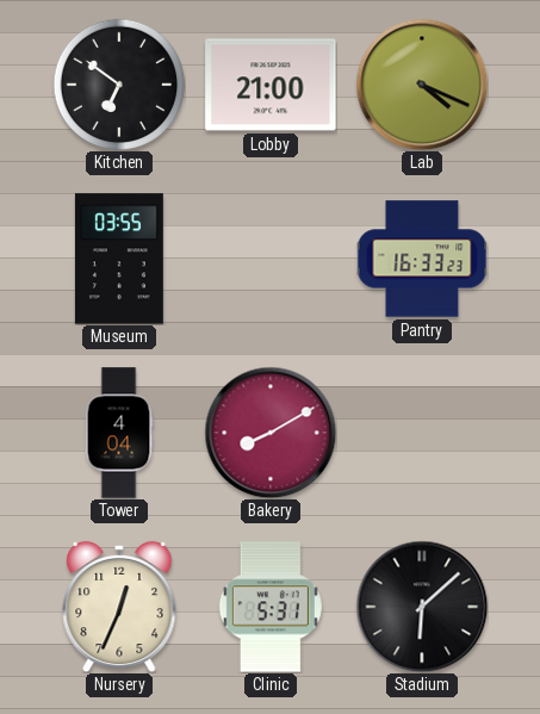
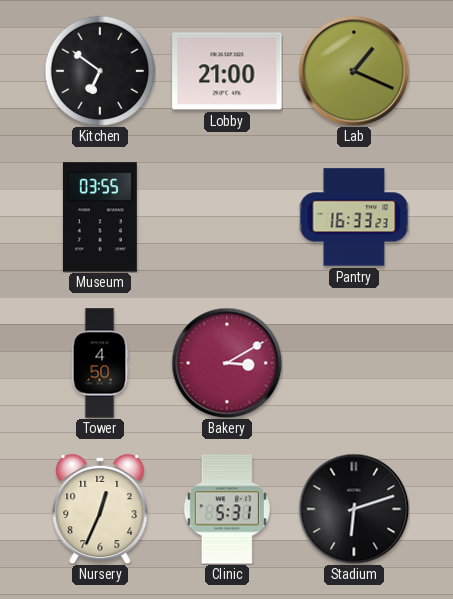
Lab: 4:19 -> 1:19
Tower: 4:04 -> 4:50
Bakery: 8:10 -> 3:10
Stadium: 6:08 -> 6:12
